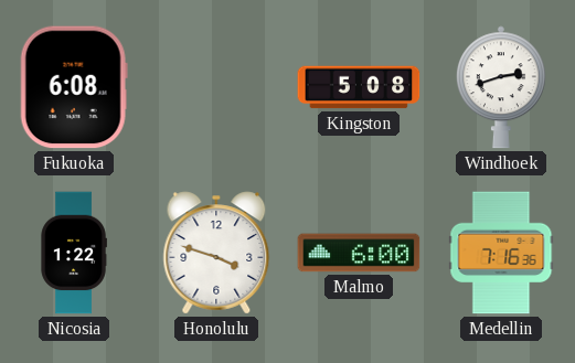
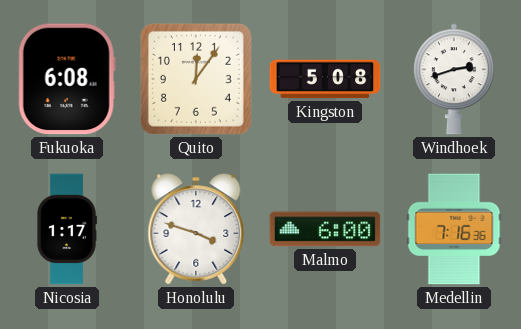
Quito: none -> 12:06
Nicosia: 1:22 -> 1:17
